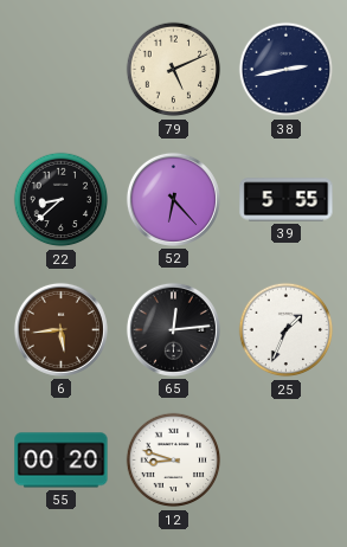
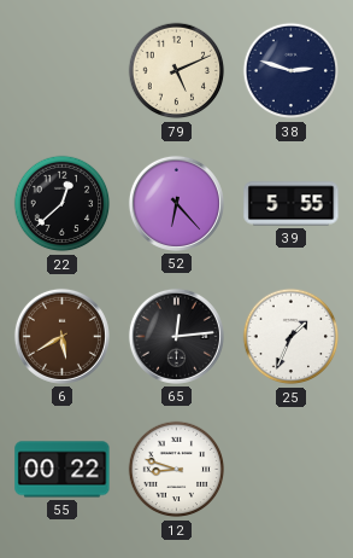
38: 2:43 -> 2:48
22: 8:38 -> 12:38
6: 5:44 -> 5:40
55: 00:20 -> 00:22
